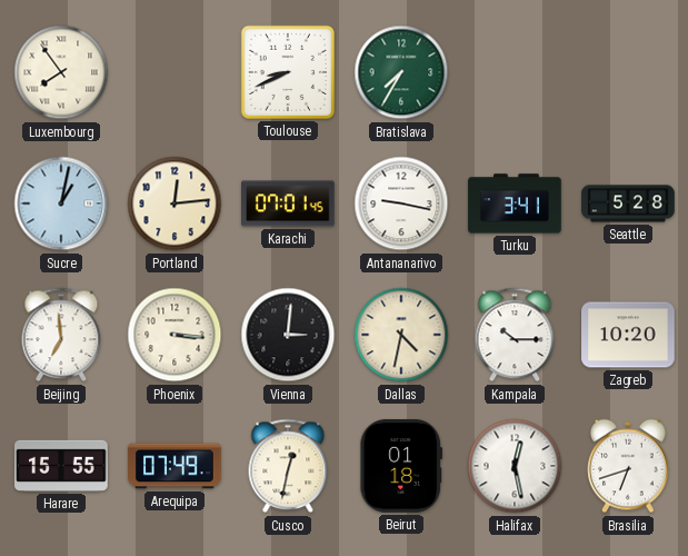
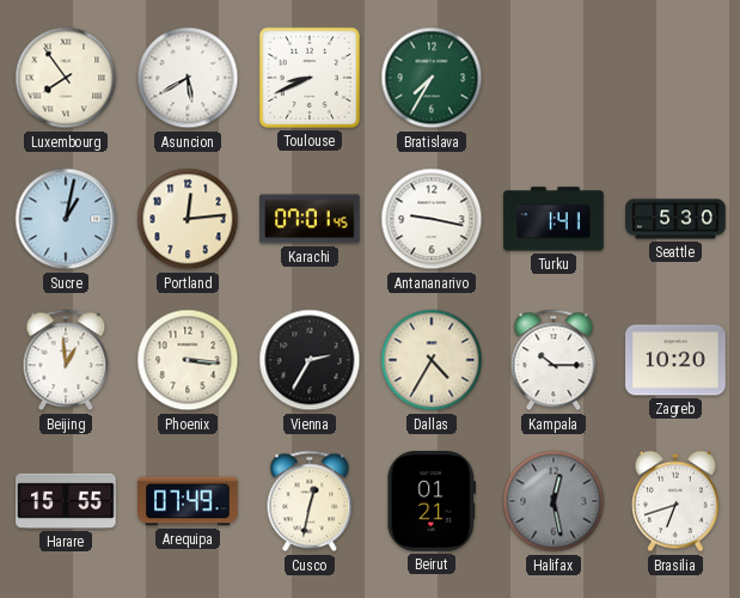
Asuncion: none -> 5:40
Turku: 3:41 -> 1:41
Seattle: 5:28 -> 5:30
Beijing: 6:59 -> 12:59
Vienna: 3:01 -> 2:35
Dallas: 4:32 -> 4:35
Beirut: 01:18 -> 01:21
Halifax dial: white -> grey
